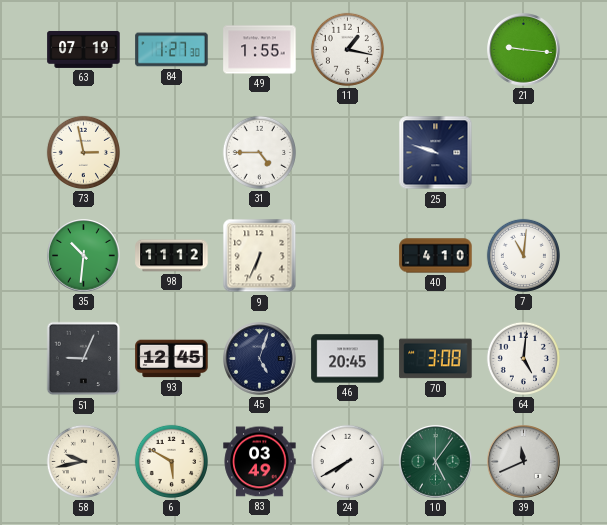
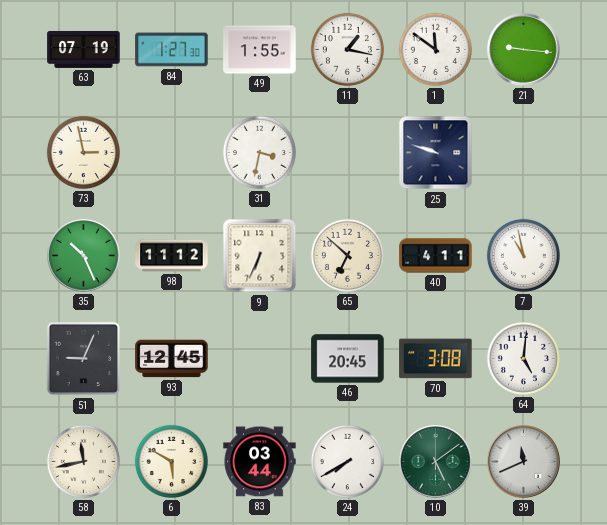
1: none -> 11:51
31: 4:45 -> 3:32
35: 10:31 -> 10:26
65: none -> 6:52
40: 4:10 -> 4:11
7: 11:01 -> 10:58
45: 5:03 -> none
58: 9:43 -> 11:43
83: 03:49 -> 03:44
10: 5:06 -> 5:09
